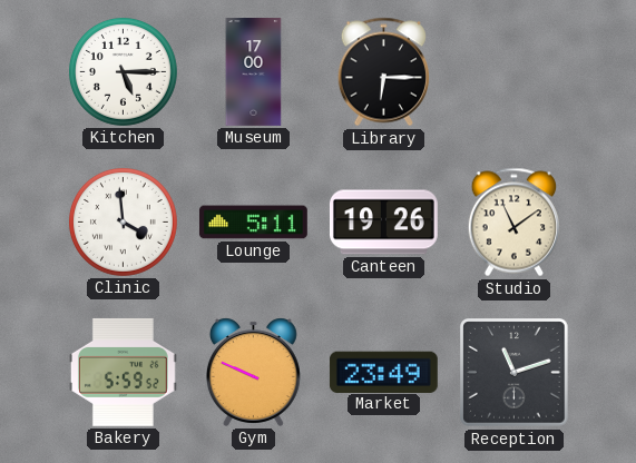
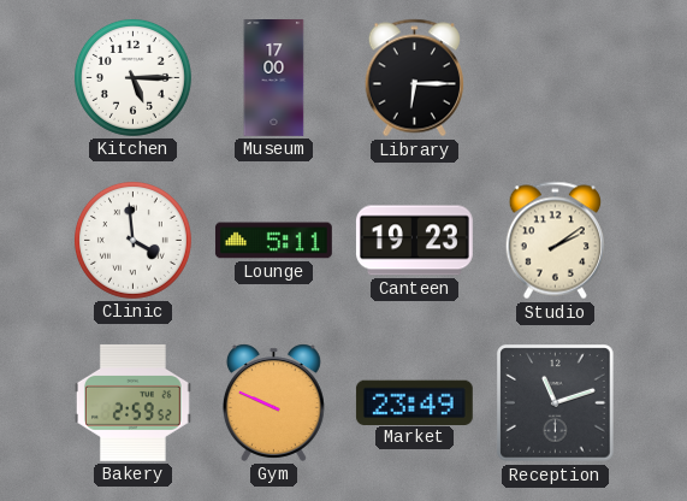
Canteen: 19:26 -> 19:23
Studio: 11:09 -> 2:09
Bakery: 5:59 -> 2:59
